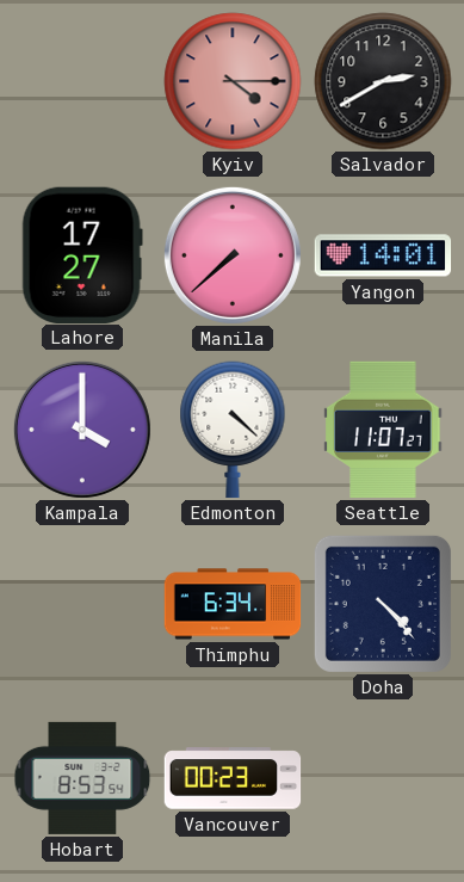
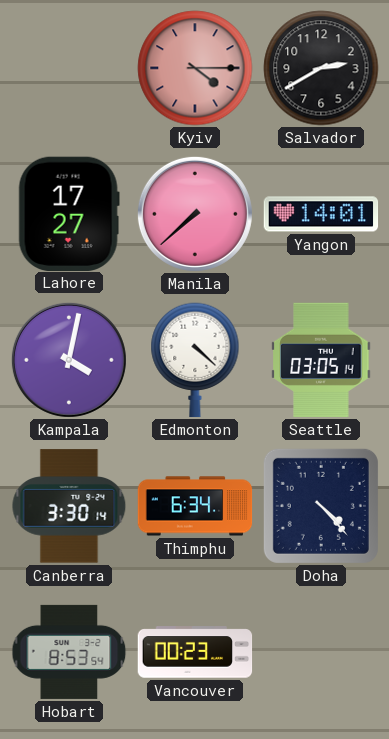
Kampala: 4:00 -> 4:02
Seattle: 11:07 -> 03:05
Canberra: none -> 3:30
